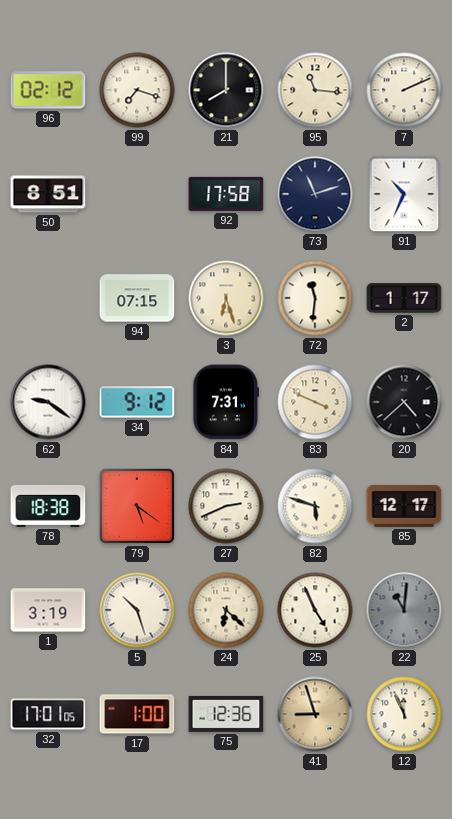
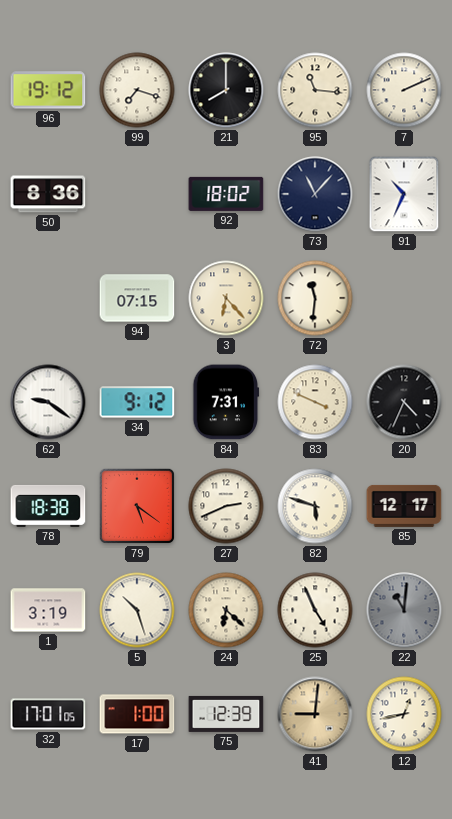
96: 02:12 -> 19:12
50: 8:51 -> 8:36
92: 17:58 -> 18:02
73: 11:12 -> 11:07
3: 6:27 -> 6:23
2: 1:17 -> none
20: 4:38 -> 4:34
75: 12:36 -> 12:39
41: 8:57 -> 9:01
12: 11:56 -> 12:43
